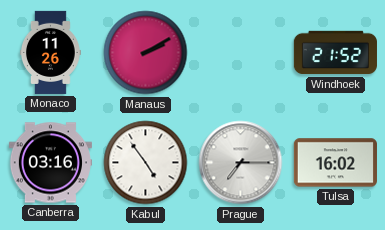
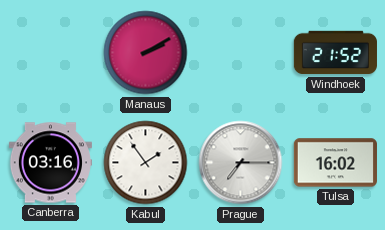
Monaco: 11:26 -> none
Kabul: 4:54 -> 1:54
